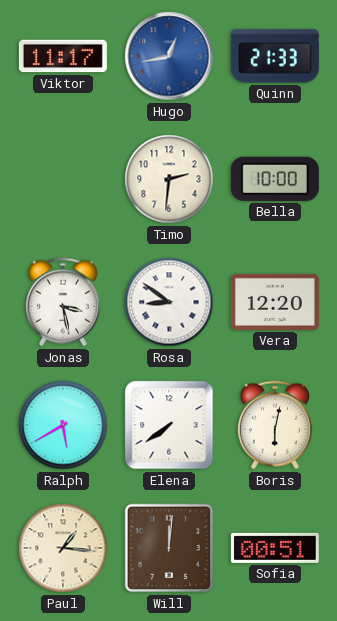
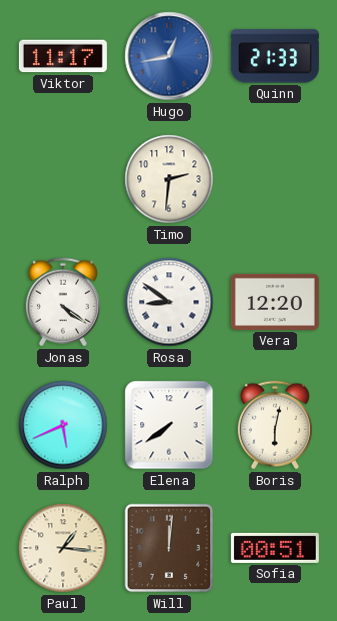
Bella: 10:00 -> none
Jonas: 3:28 -> 4:21
Ralph: 5:40 -> 5:41
